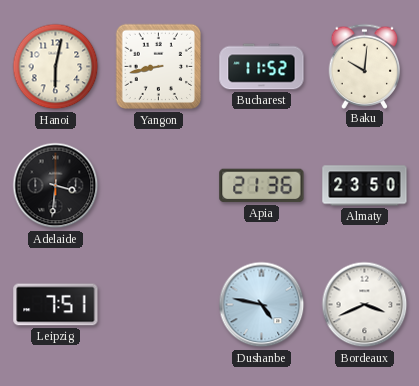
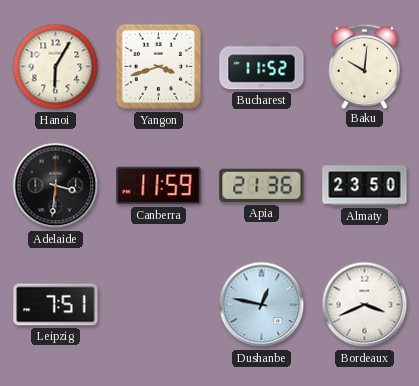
Hanoi: 6:02 -> 6:05
Yangon: 8:43 -> 3:42
Canberra: none -> 11:59
Dushanbe: 4:47 -> 12:47
